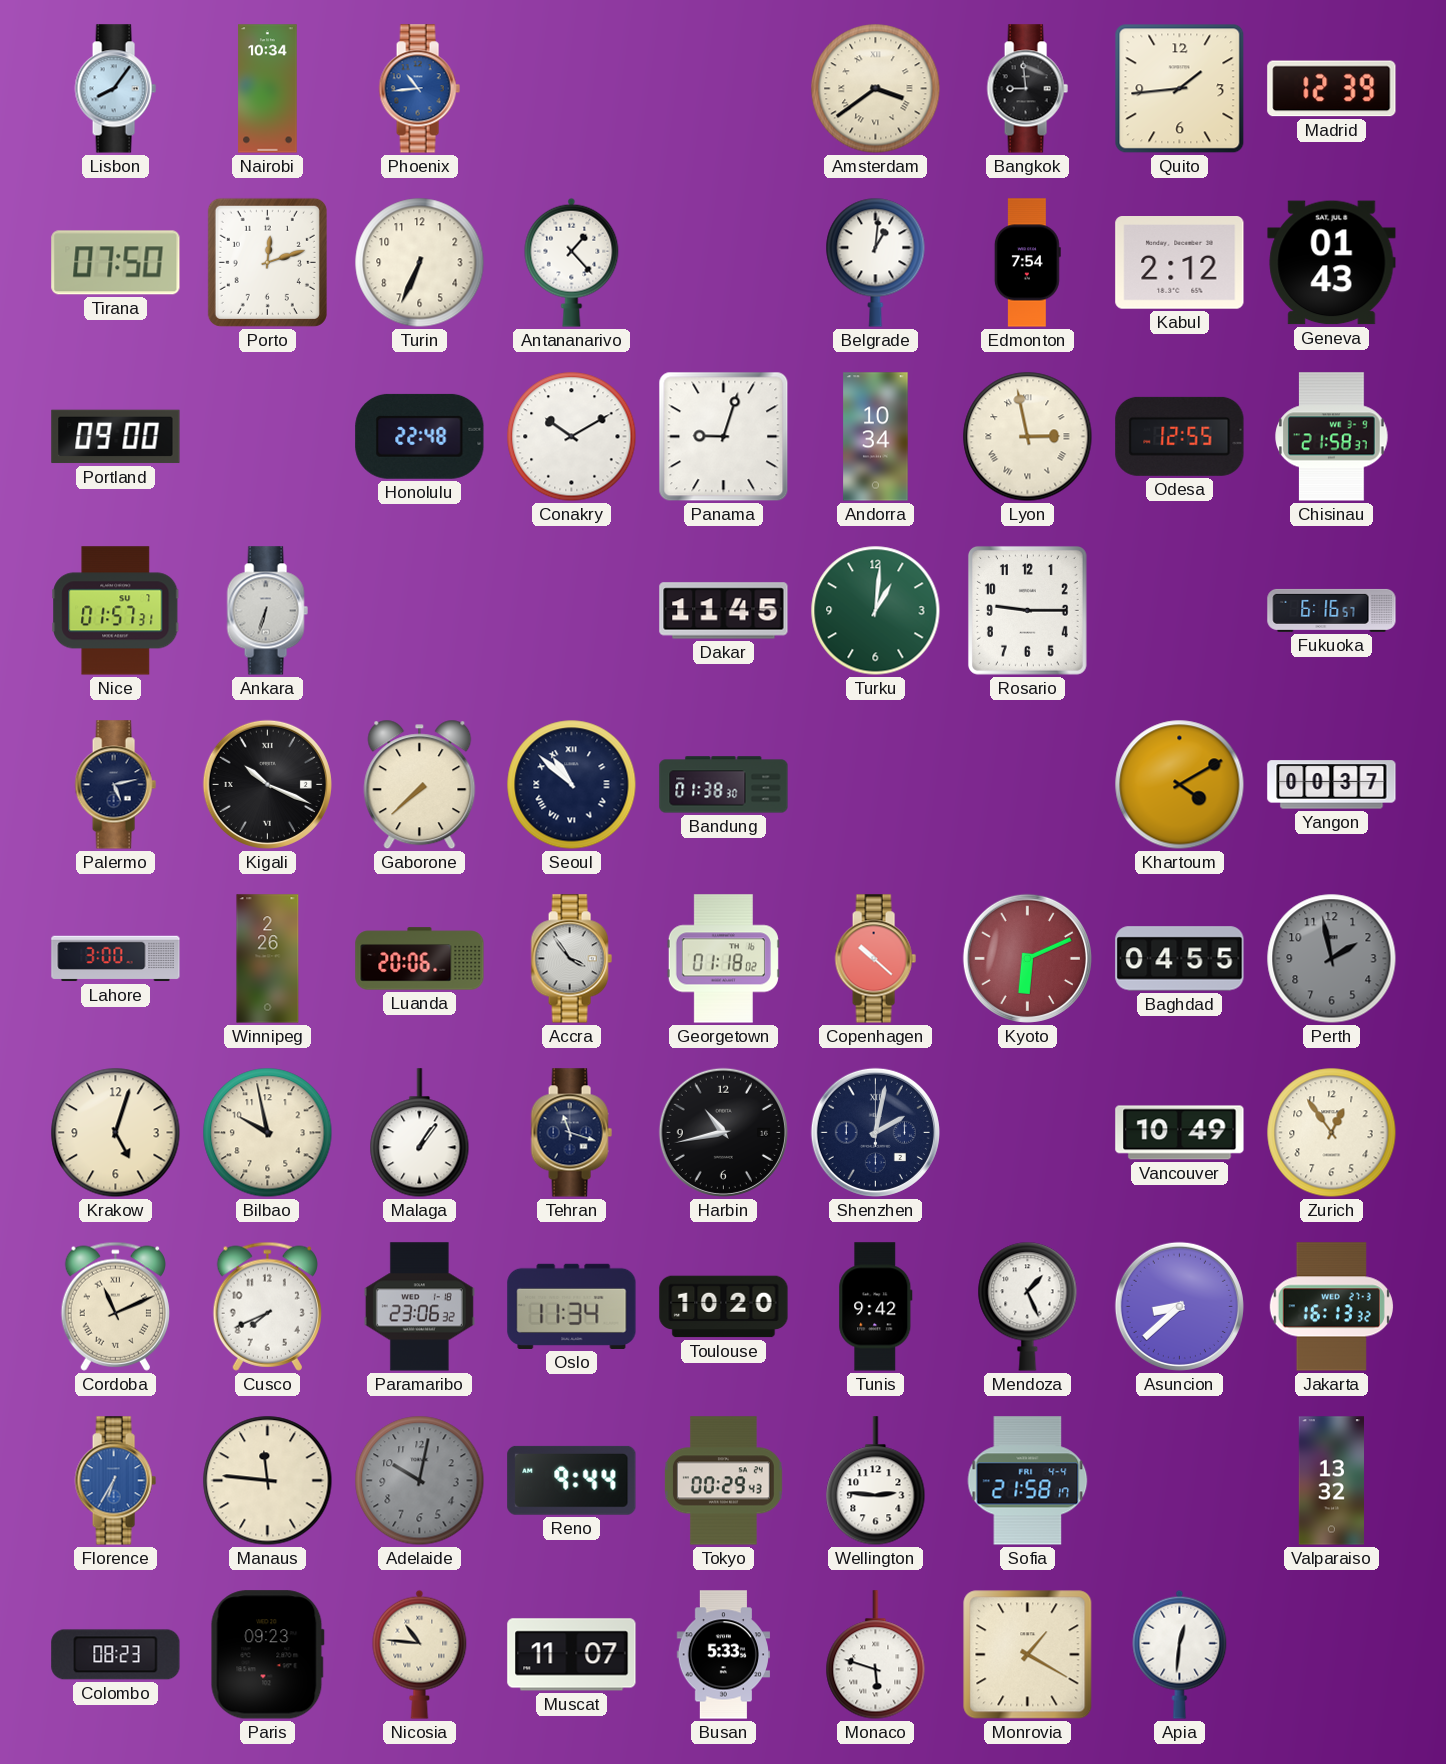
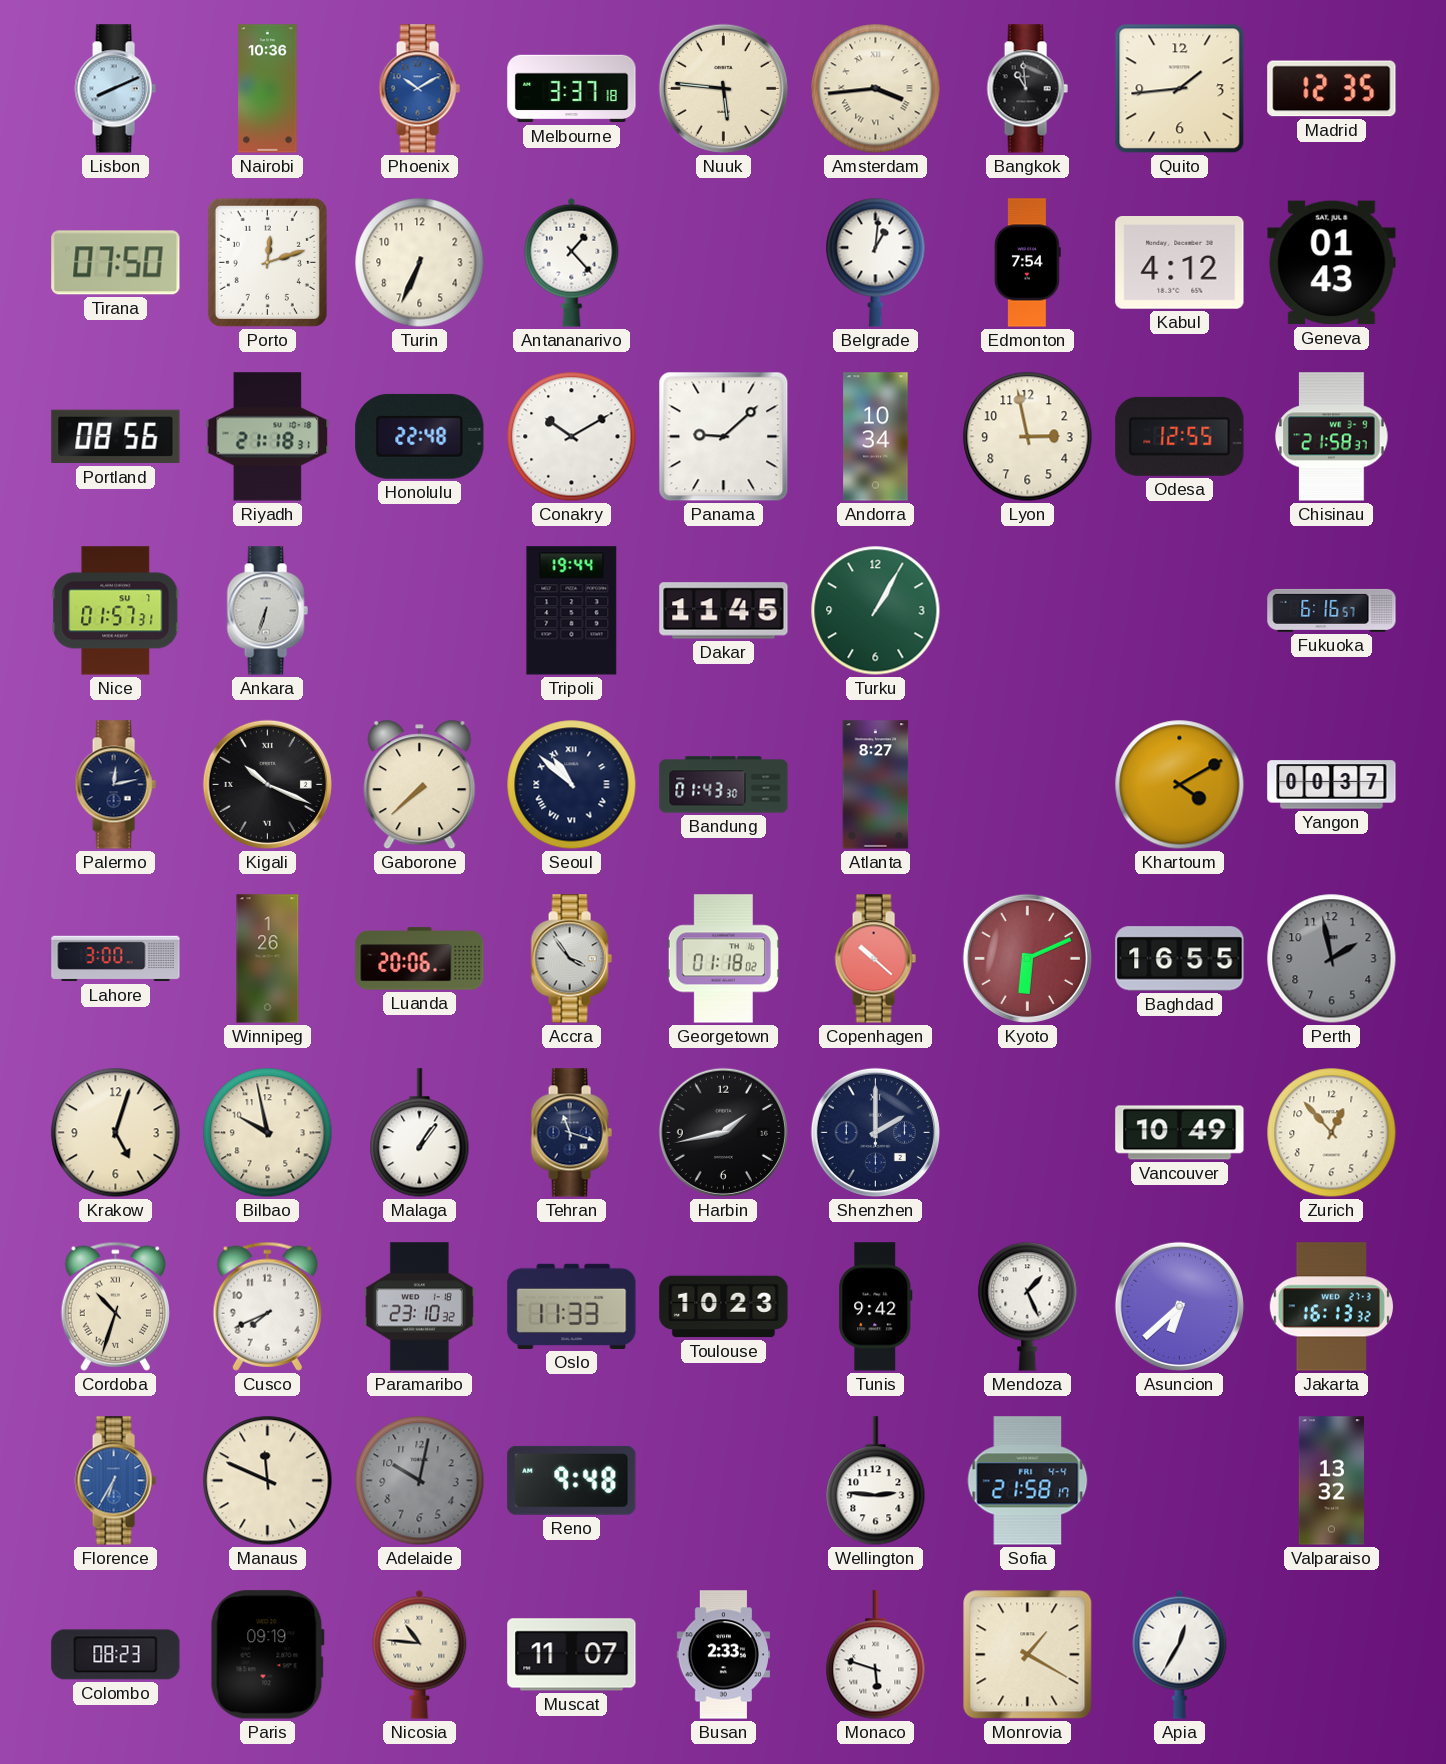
Lisbon: 8:06 -> 8:11
Nairobi: 10:34 -> 10:36
Phoenix: 10:44 -> 10:10
Melbourne: none -> 3:37
Nuuk: none -> 5:46
Amsterdam: 3:39 -> 3:44
Bangkok: 8:59 -> 10:59
Madrid: 12:39 -> 12:35
Kabul: 2:12 -> 4:12
Portland: 09:00 -> 08:56
Riyadh: none -> 21:18
Panama: 9:03 -> 9:08
Lyon numerals: Roman -> Arabic
Tripoli: none -> 19:44
Turku: 1:01 -> 1:05
Rosario: 9:15 -> none
Palermo: 5:13 -> 12:13
Bandung: 01:38 -> 01:43
Atlanta: none -> 8:27
Winnipeg: 2:26 -> 1:26
Baghdad: 04:55 -> 16:55
Harbin: 10:43 -> 1:43
Shenzhen: 2:02 -> 2:00
Zurich: 12:54 -> 12:53
Cordoba: 11:11 -> 10:33
Paramaribo: 23:06 -> 23:10
Oslo: 11:34 -> 11:33
Toulouse: 10:20 -> 10:23
Asuncion: 8:38 -> 6:38
Manaus: 11:46 -> 11:49
Reno: 9:44 -> 9:48
Tokyo: 00:29 -> none
Paris: 09:23 -> 09:19
Busan: 5:33 -> 2:33
Apia: 12:31 -> 12:35
